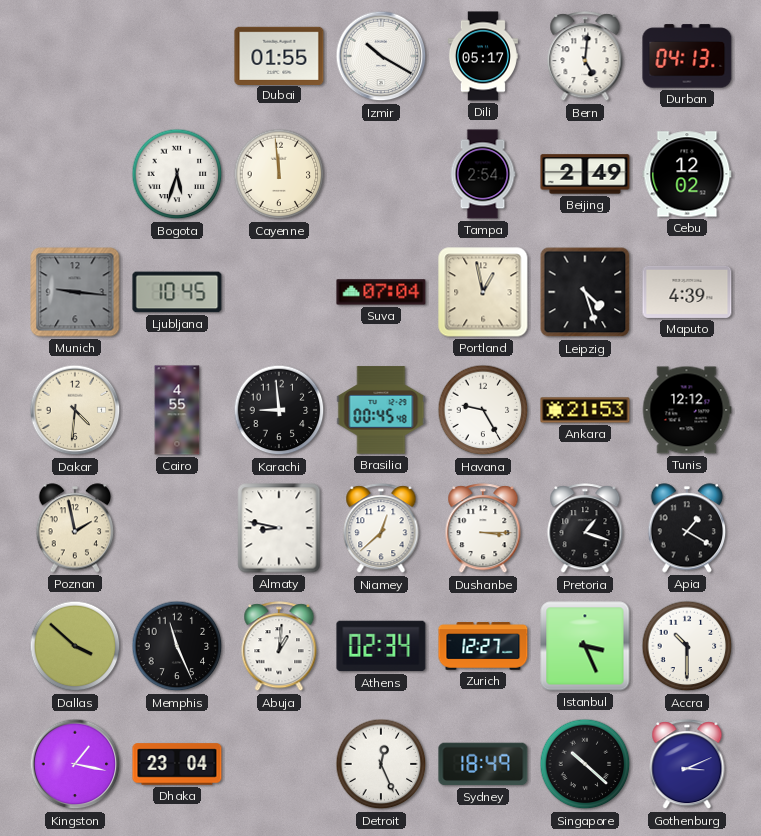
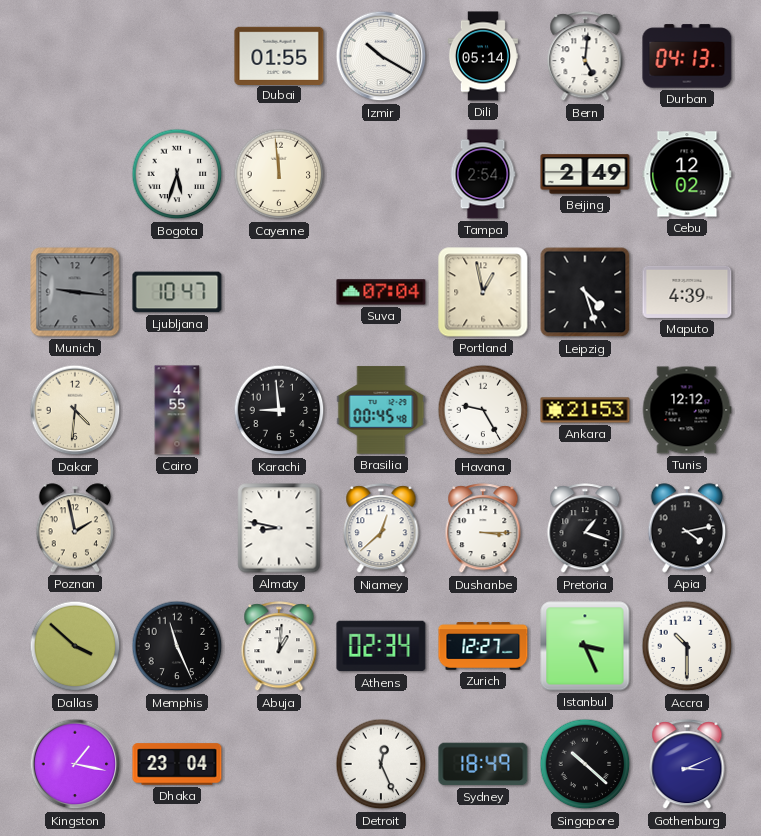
Dili: 05:17 -> 05:14
Ljubljana: 10:45 -> 10:47
Apia: 1:20 -> 4:13
